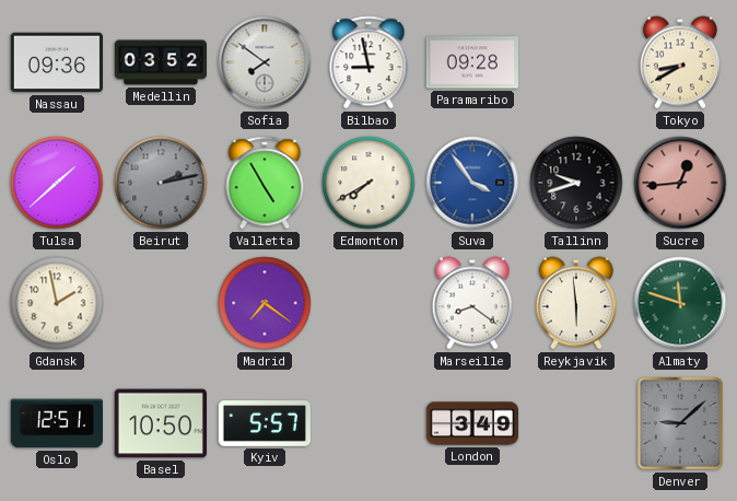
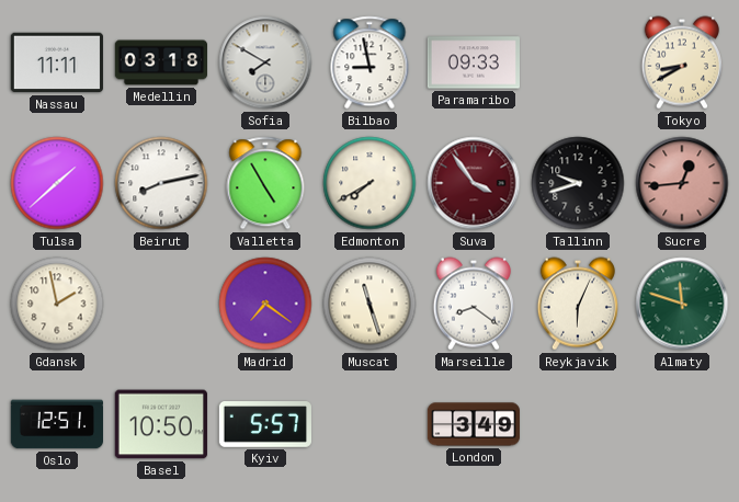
Nassau: 09:36 -> 11:11
Medellin: 03:52 -> 03:18
Sofia: 7:51 -> 7:50
Paramaribo: 09:28 -> 09:33
Beirut: 2:13 -> 8:13
Beirut dial: grey -> white
Suva dial: blue -> burgundy
Muscat: none -> 11:27
Reykjavik: 5:59 -> 6:04
Denver: 9:08 -> none
